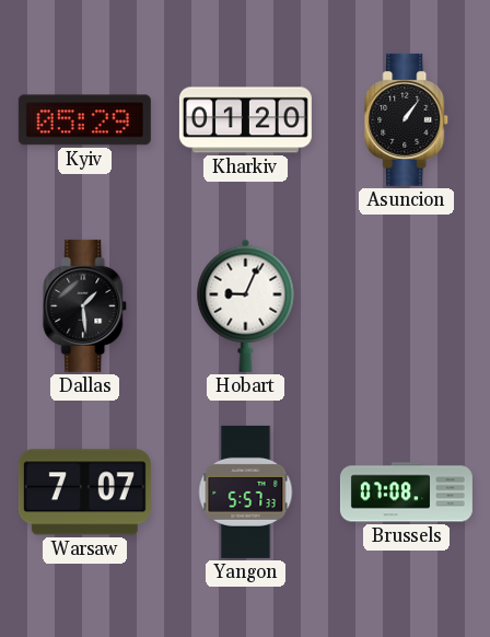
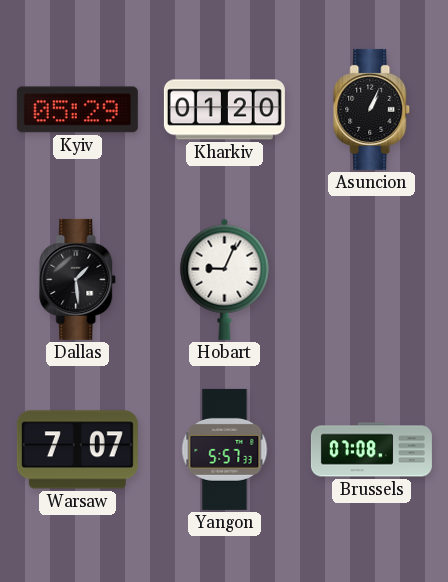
Asuncion: 1:06 -> 1:04
